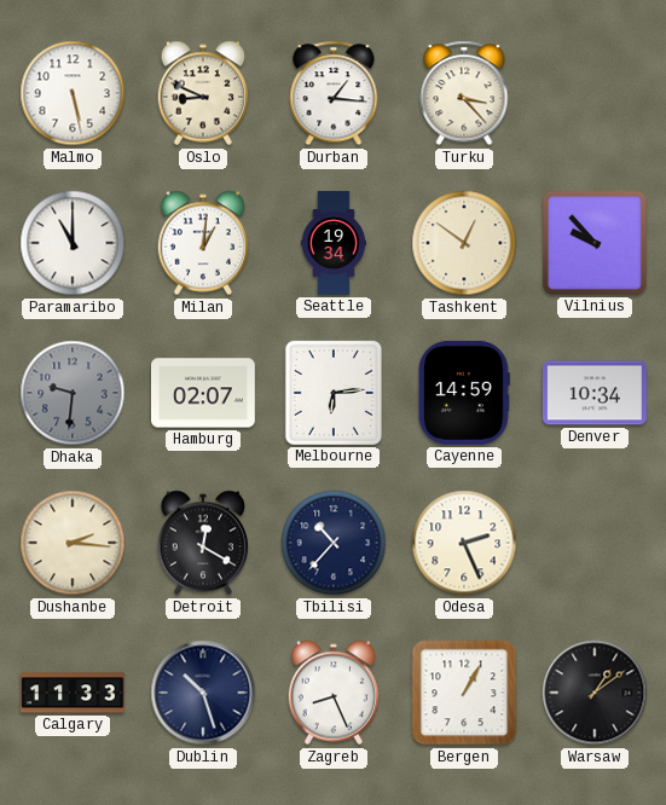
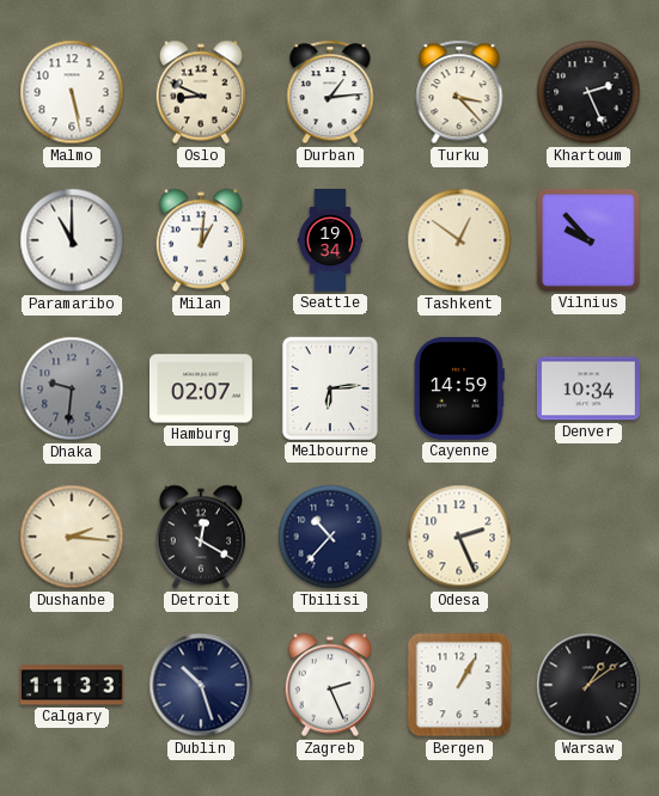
Durban: 1:16 -> 1:14
Khartoum: none -> 2:26
Zagreb: 8:26 -> 2:26
